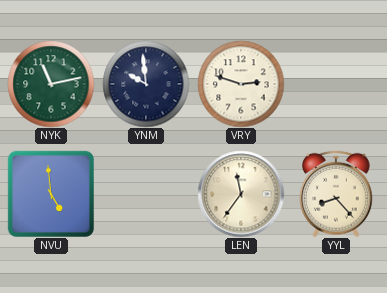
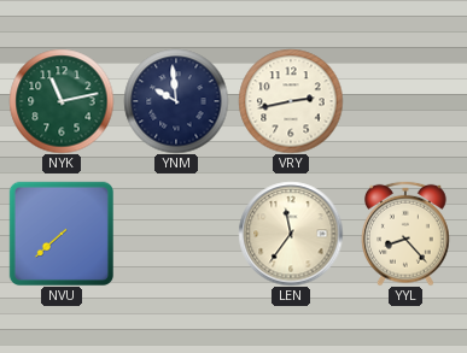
VRY: 2:48 -> 2:43
NVU: 4:59 -> 7:38
